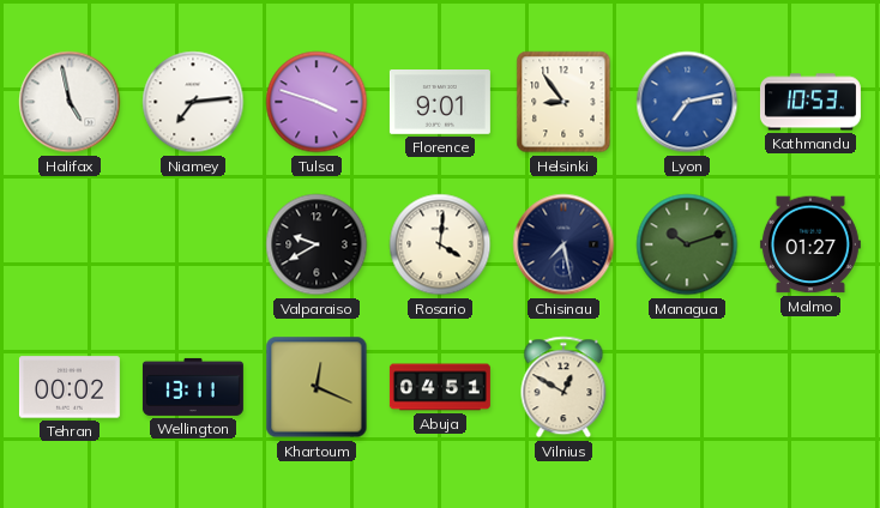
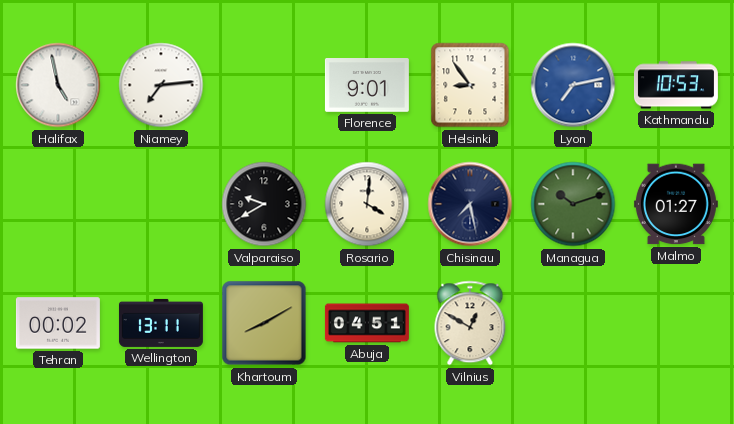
Tulsa: 3:48 -> none
Khartoum: 12:19 -> 8:10
